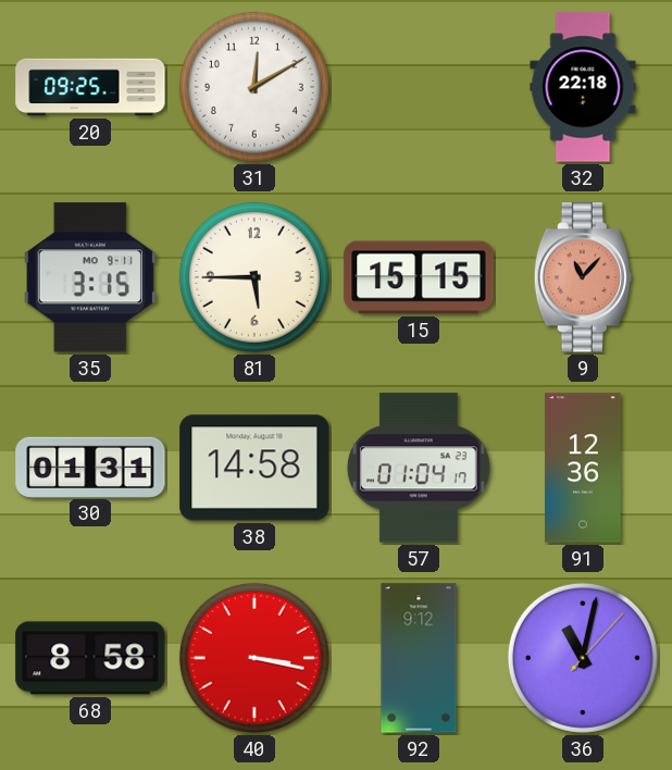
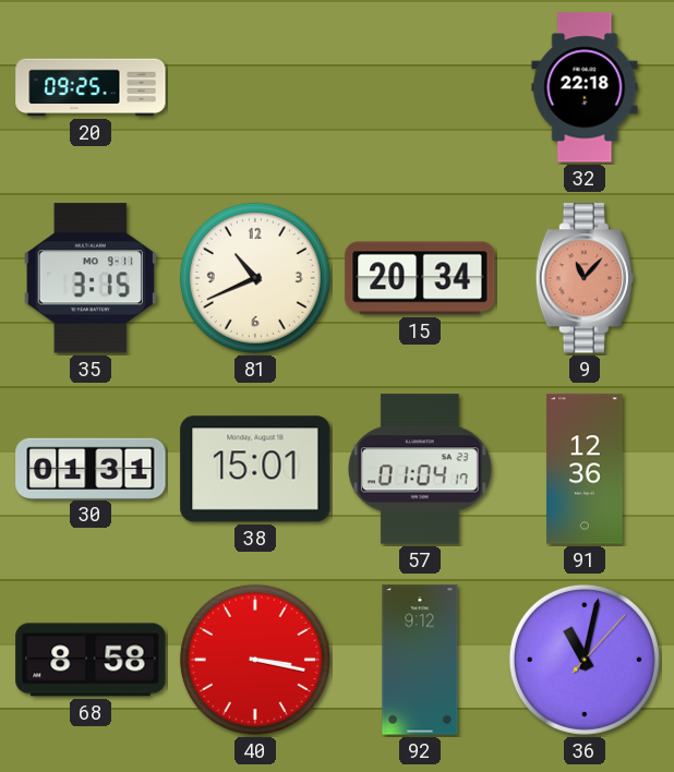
31: 12:10 -> none
81: 5:45 -> 10:41
15: 15:15 -> 20:34
38: 14:58 -> 15:01
